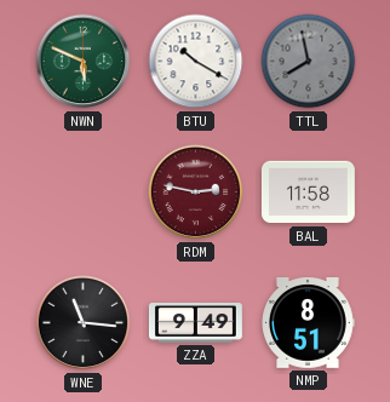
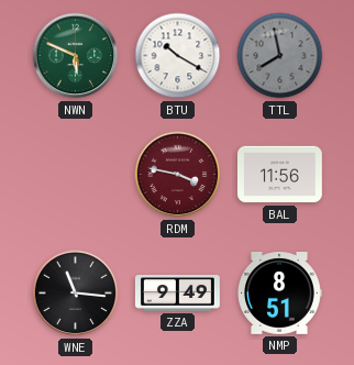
RDM: 2:47 -> 3:47
BAL: 11:58 -> 11:56
